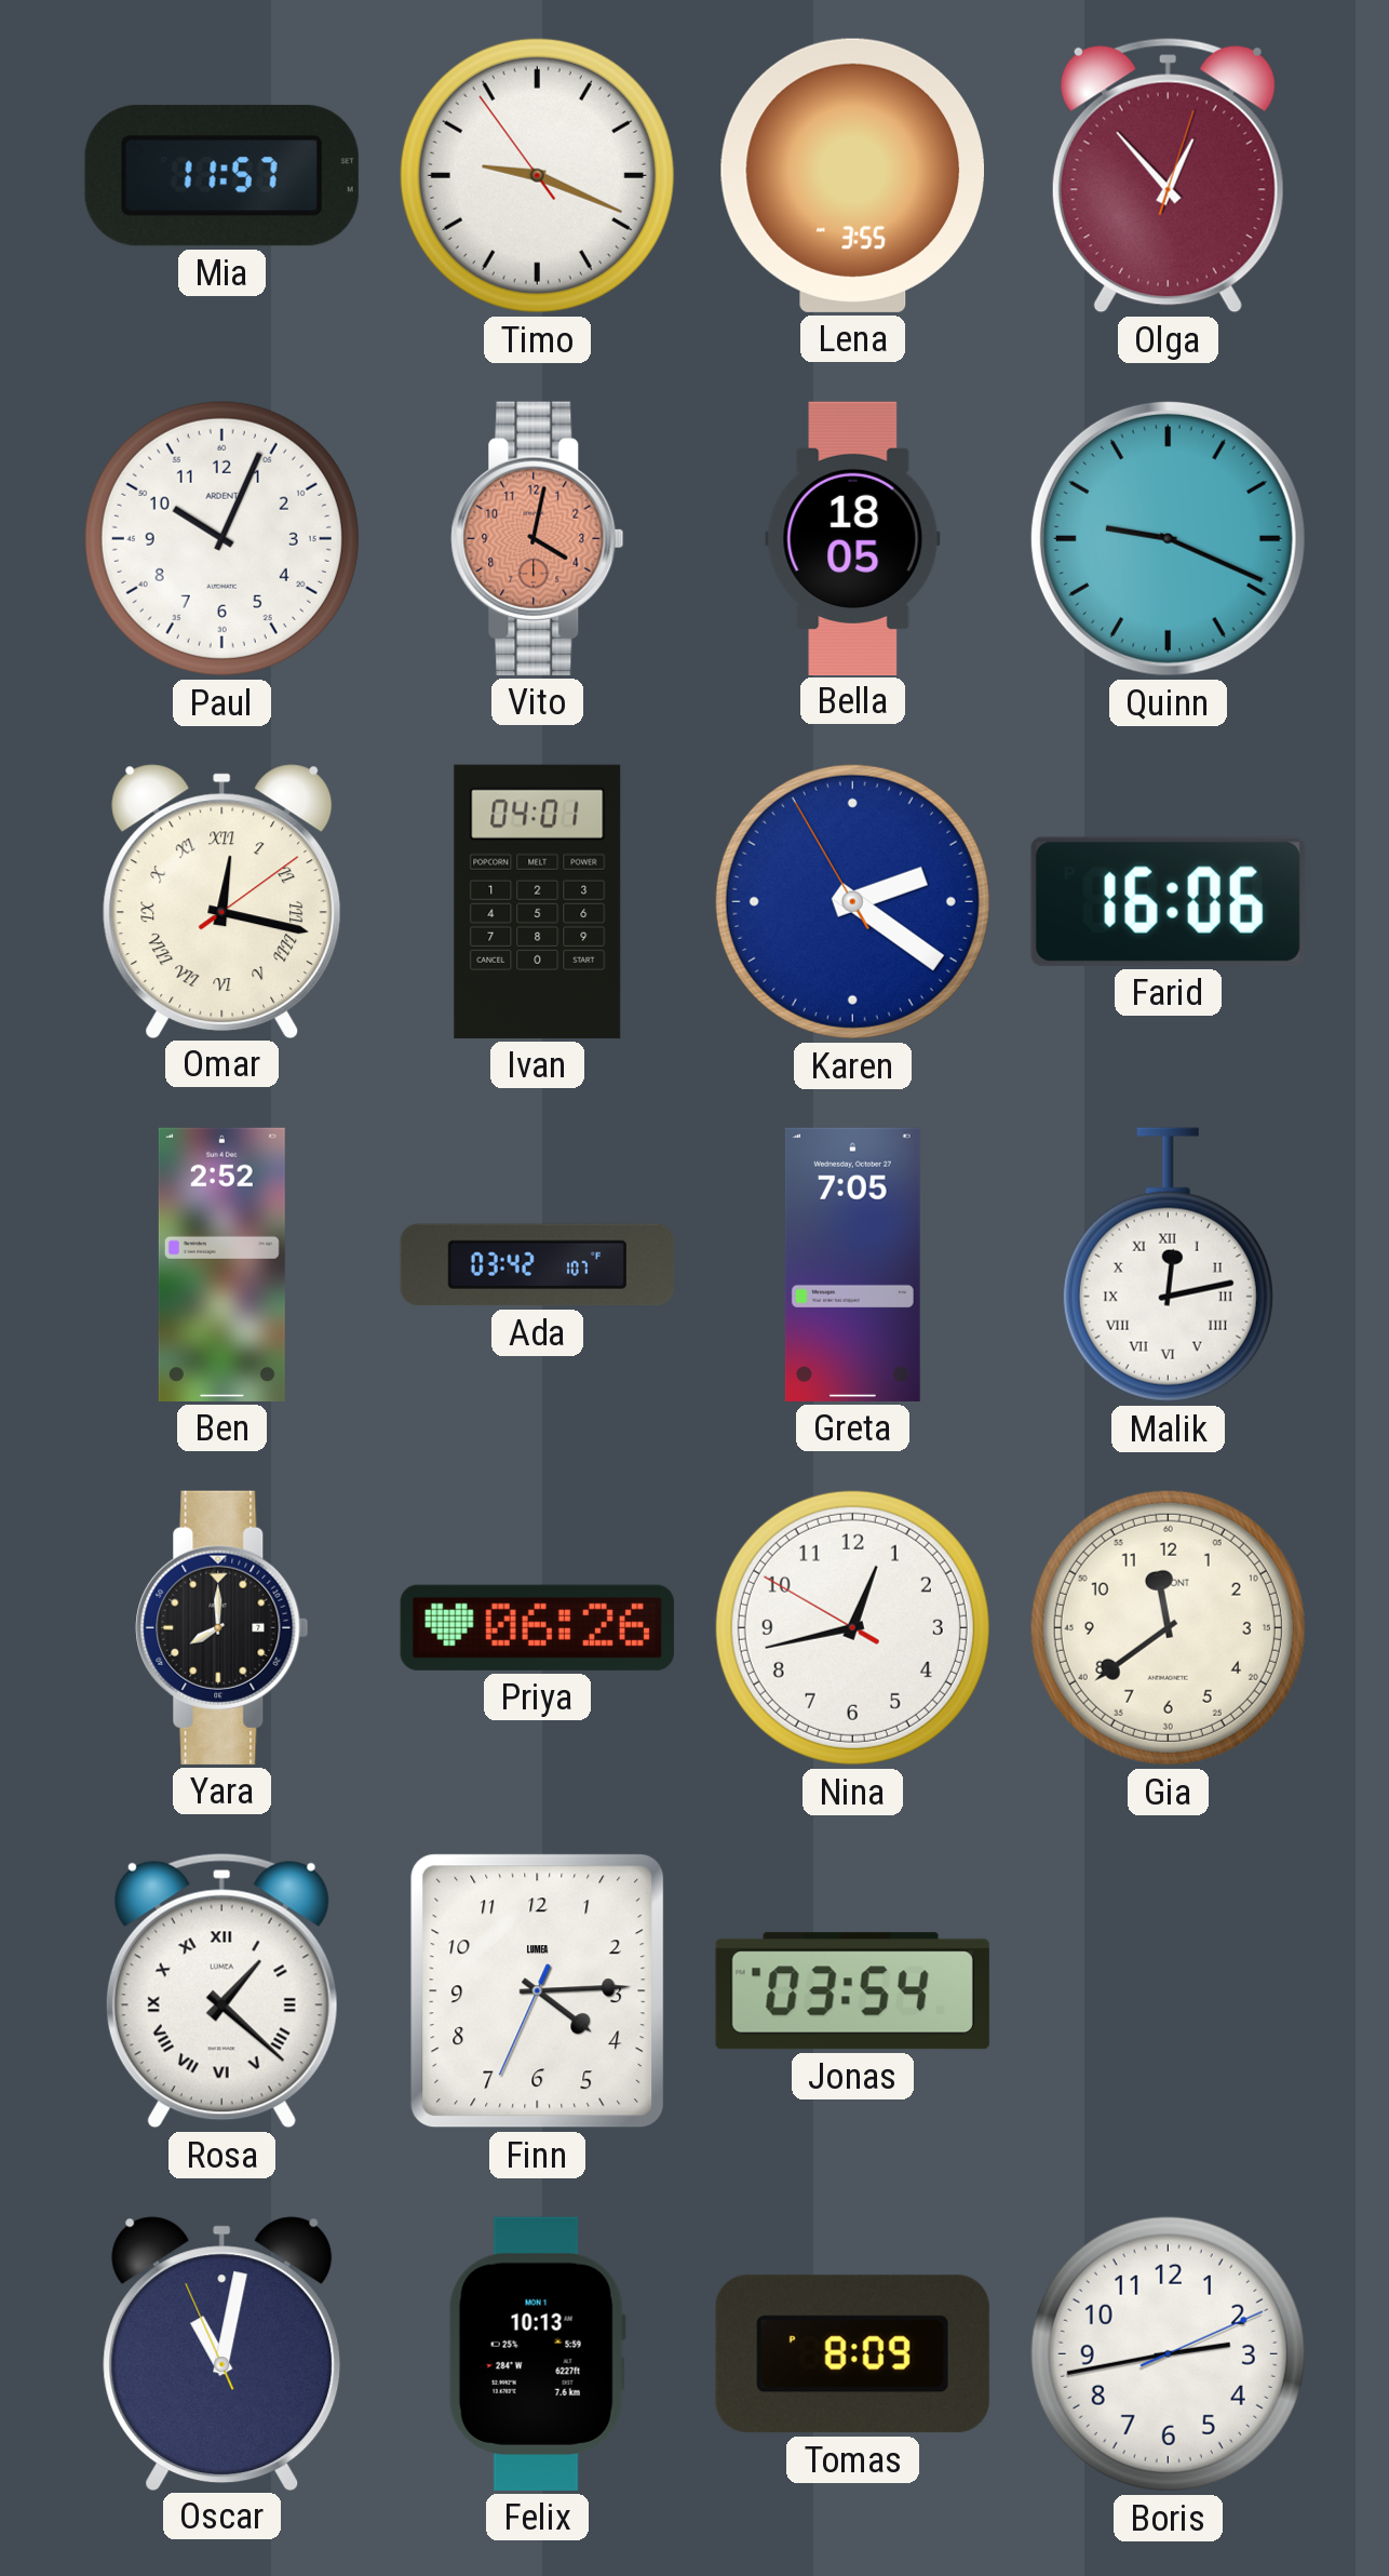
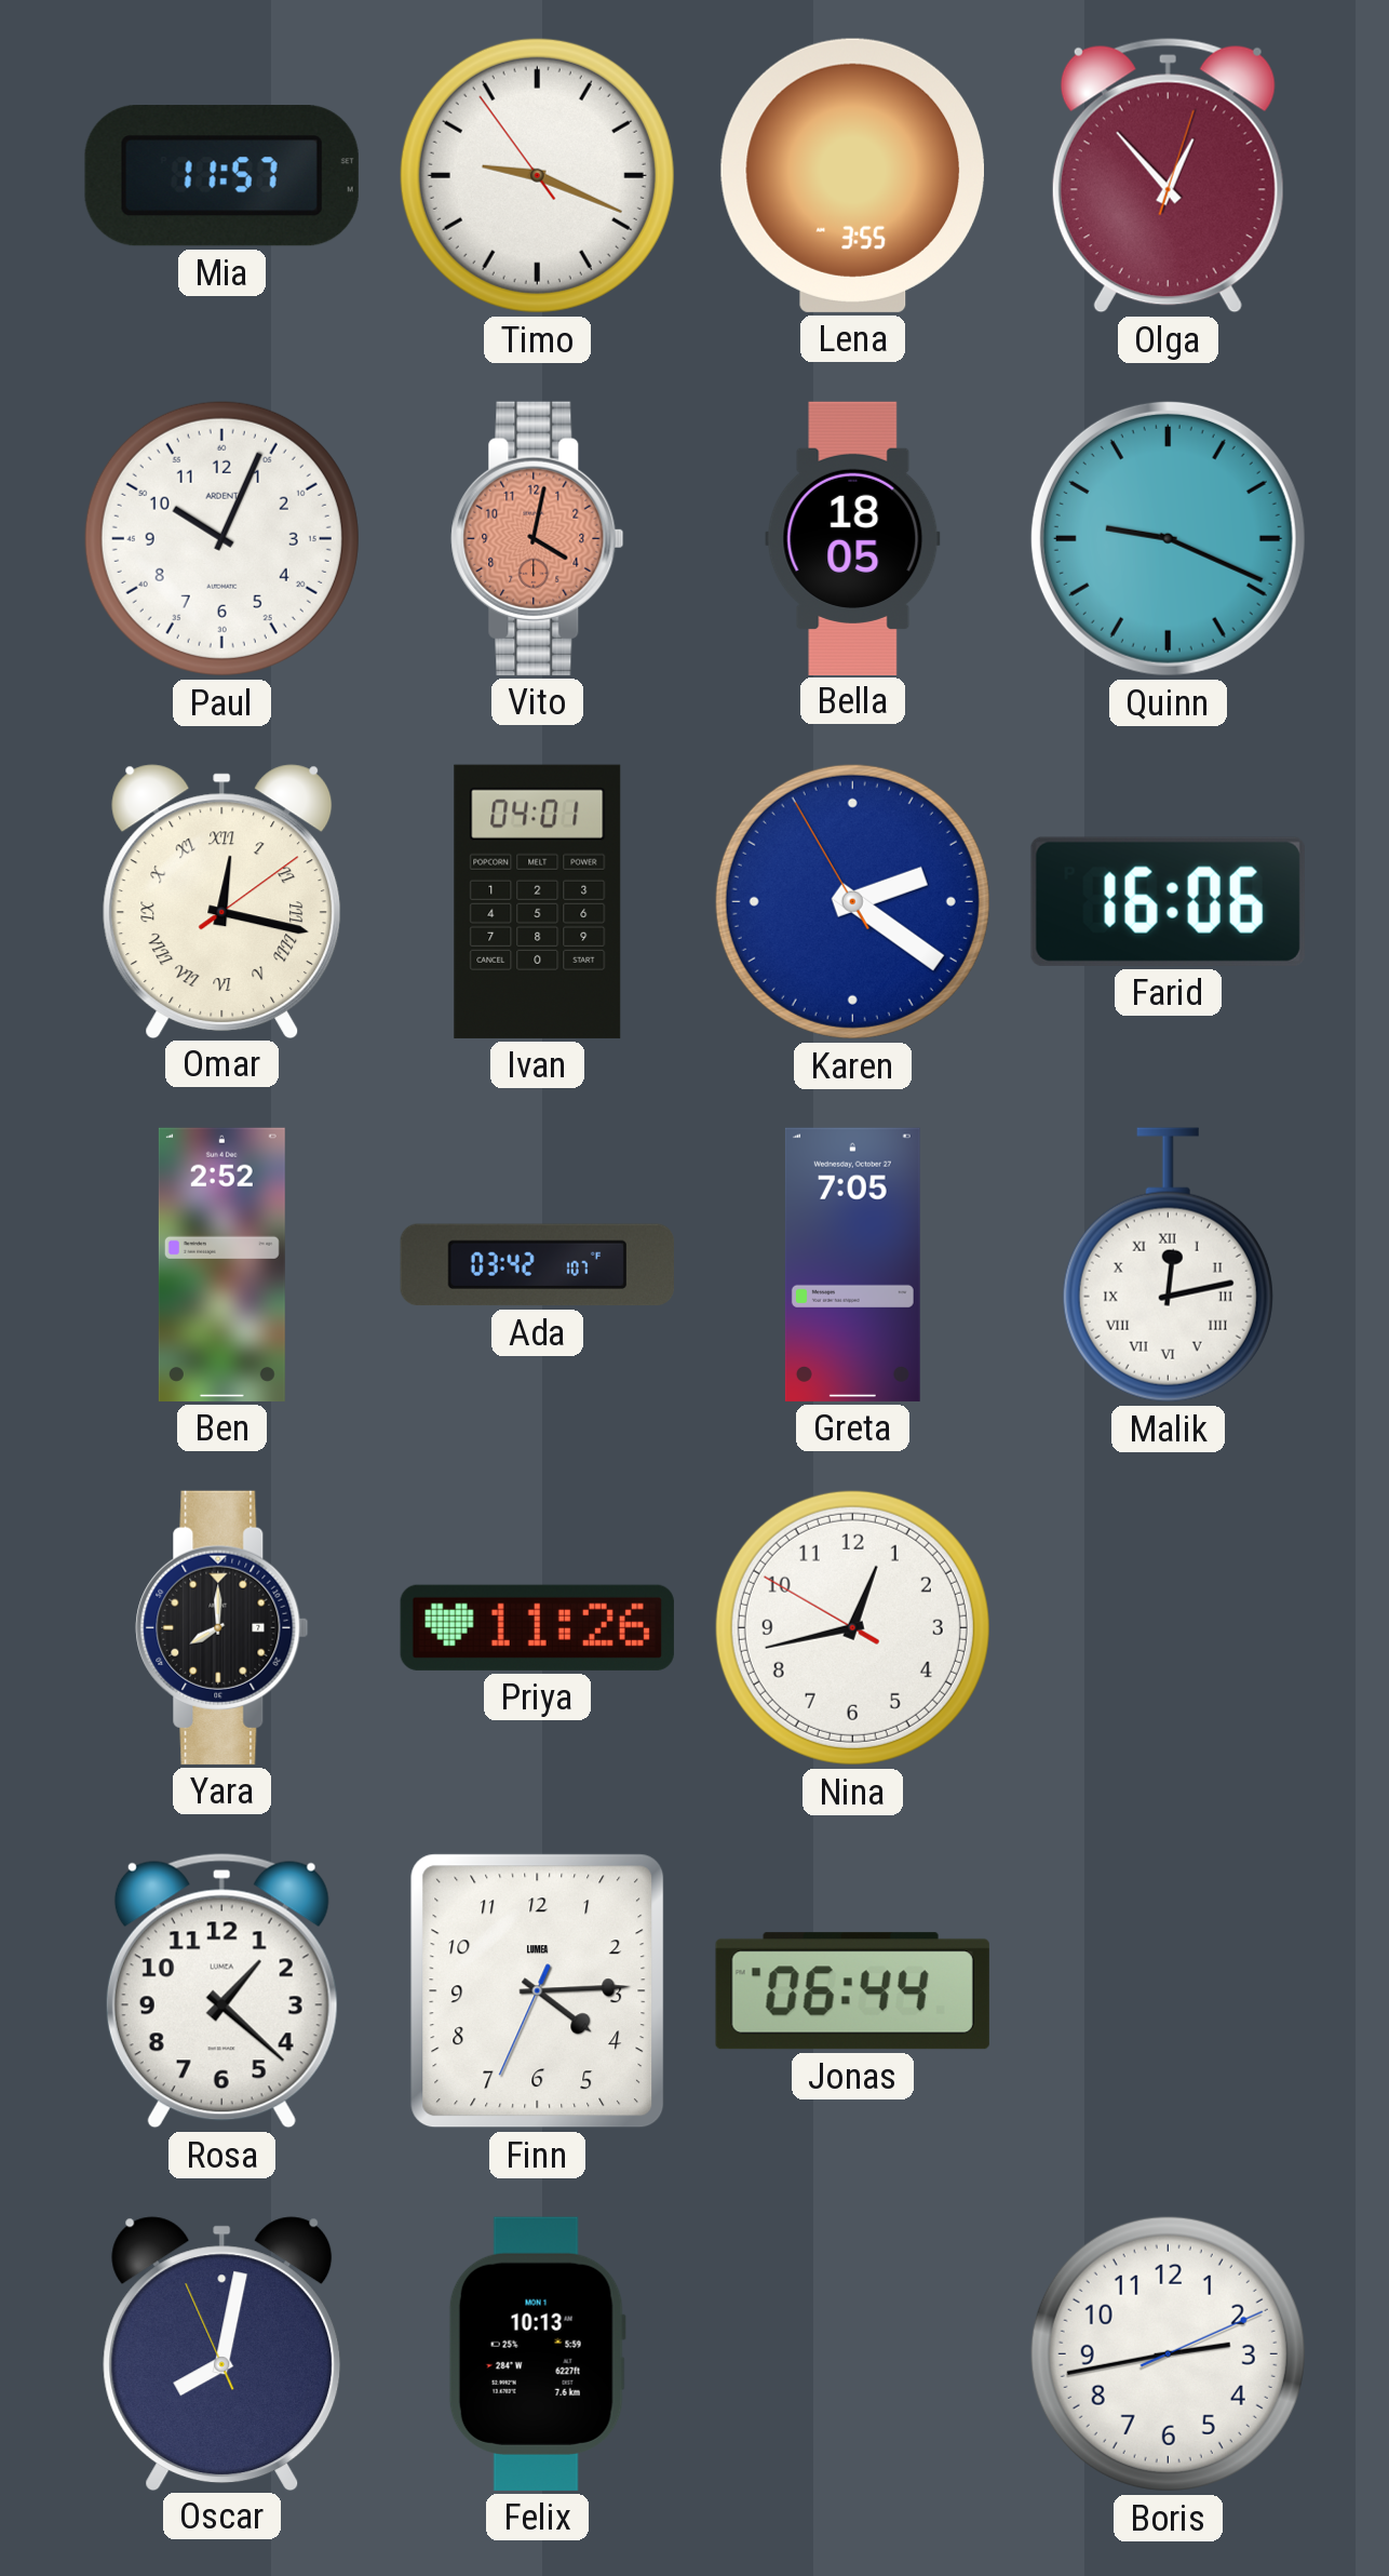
Priya: 06:26 -> 11:26
Gia: 11:39 -> none
Rosa numerals: Roman -> Arabic
Jonas: 03:54 -> 06:44
Oscar: 11:01 -> 8:01
Tomas: 8:09 -> none
